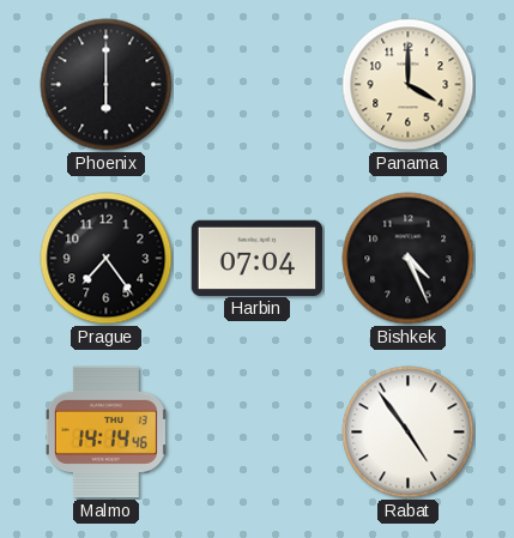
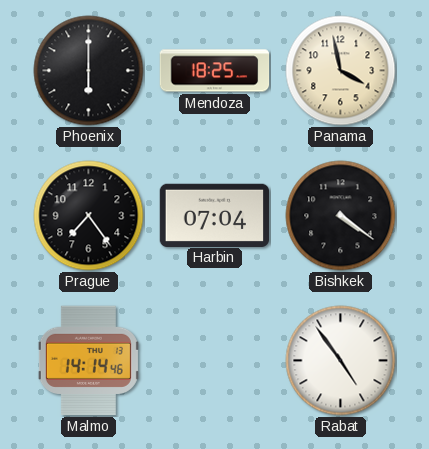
Mendoza: none -> 18:25
Panama: 4:00 -> 3:58
Bishkek: 4:26 -> 4:21
